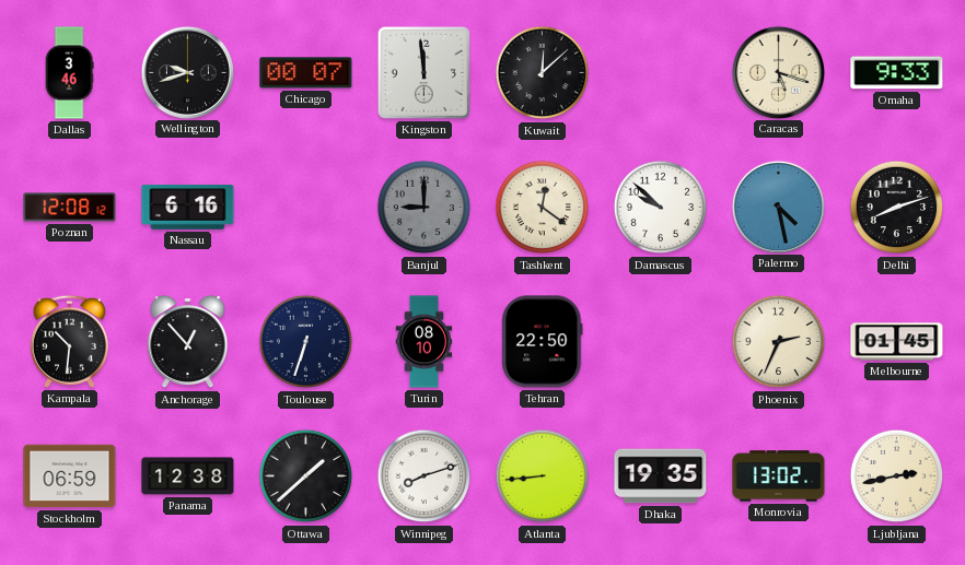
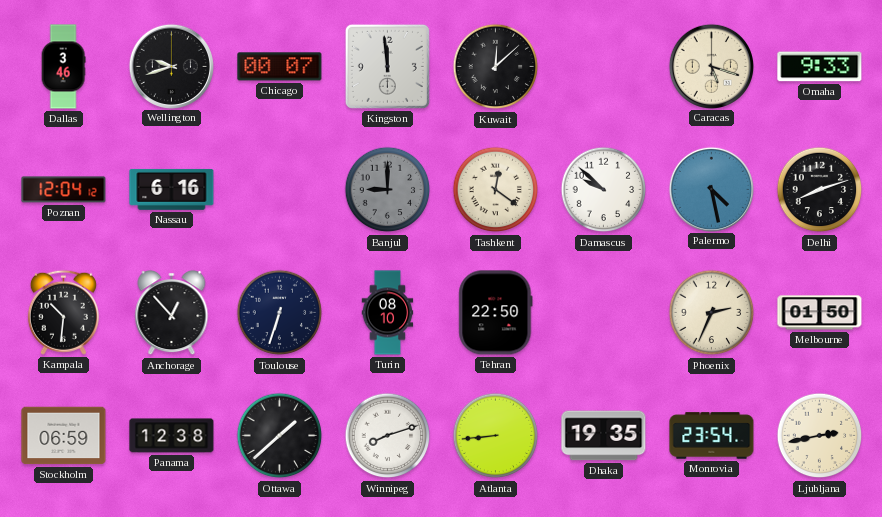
Poznan: 12:08 -> 12:04
Melbourne: 01:45 -> 01:50
Monrovia: 13:02 -> 23:54
